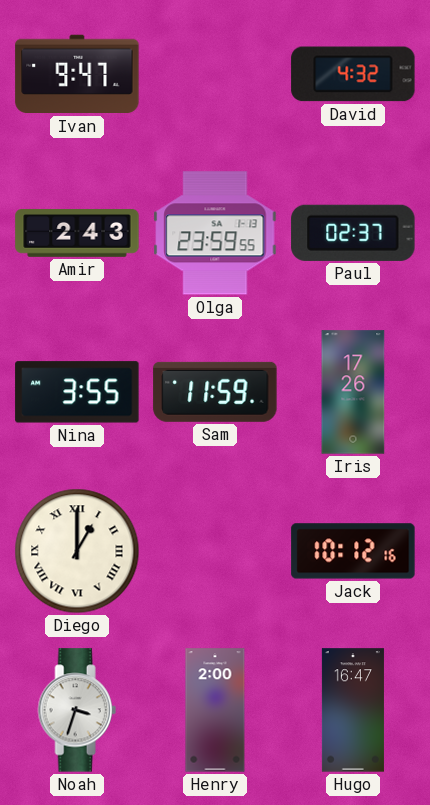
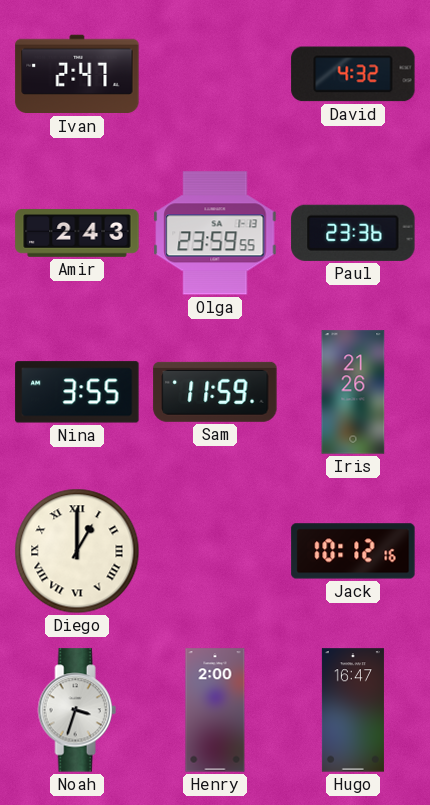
Ivan: 9:47 -> 2:47
Paul: 02:37 -> 23:36
Iris: 17:26 -> 21:26
